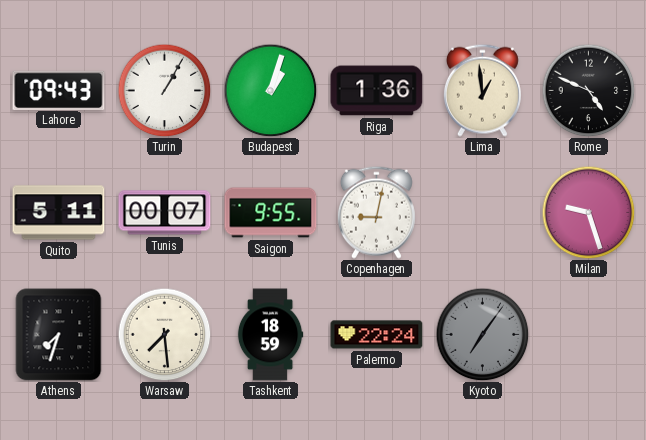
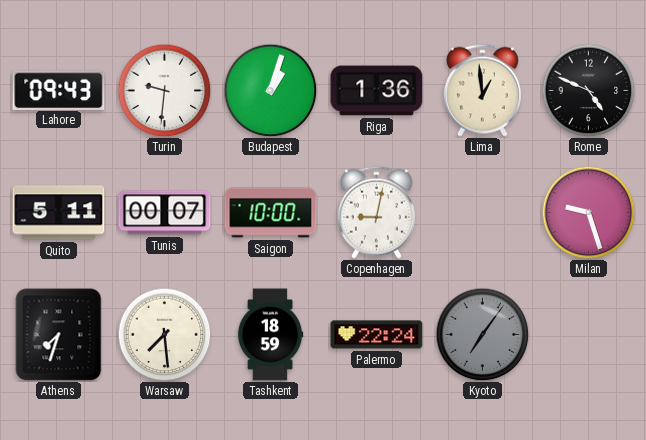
Turin: 1:05 -> 9:31
Saigon: 9:55 -> 10:00
